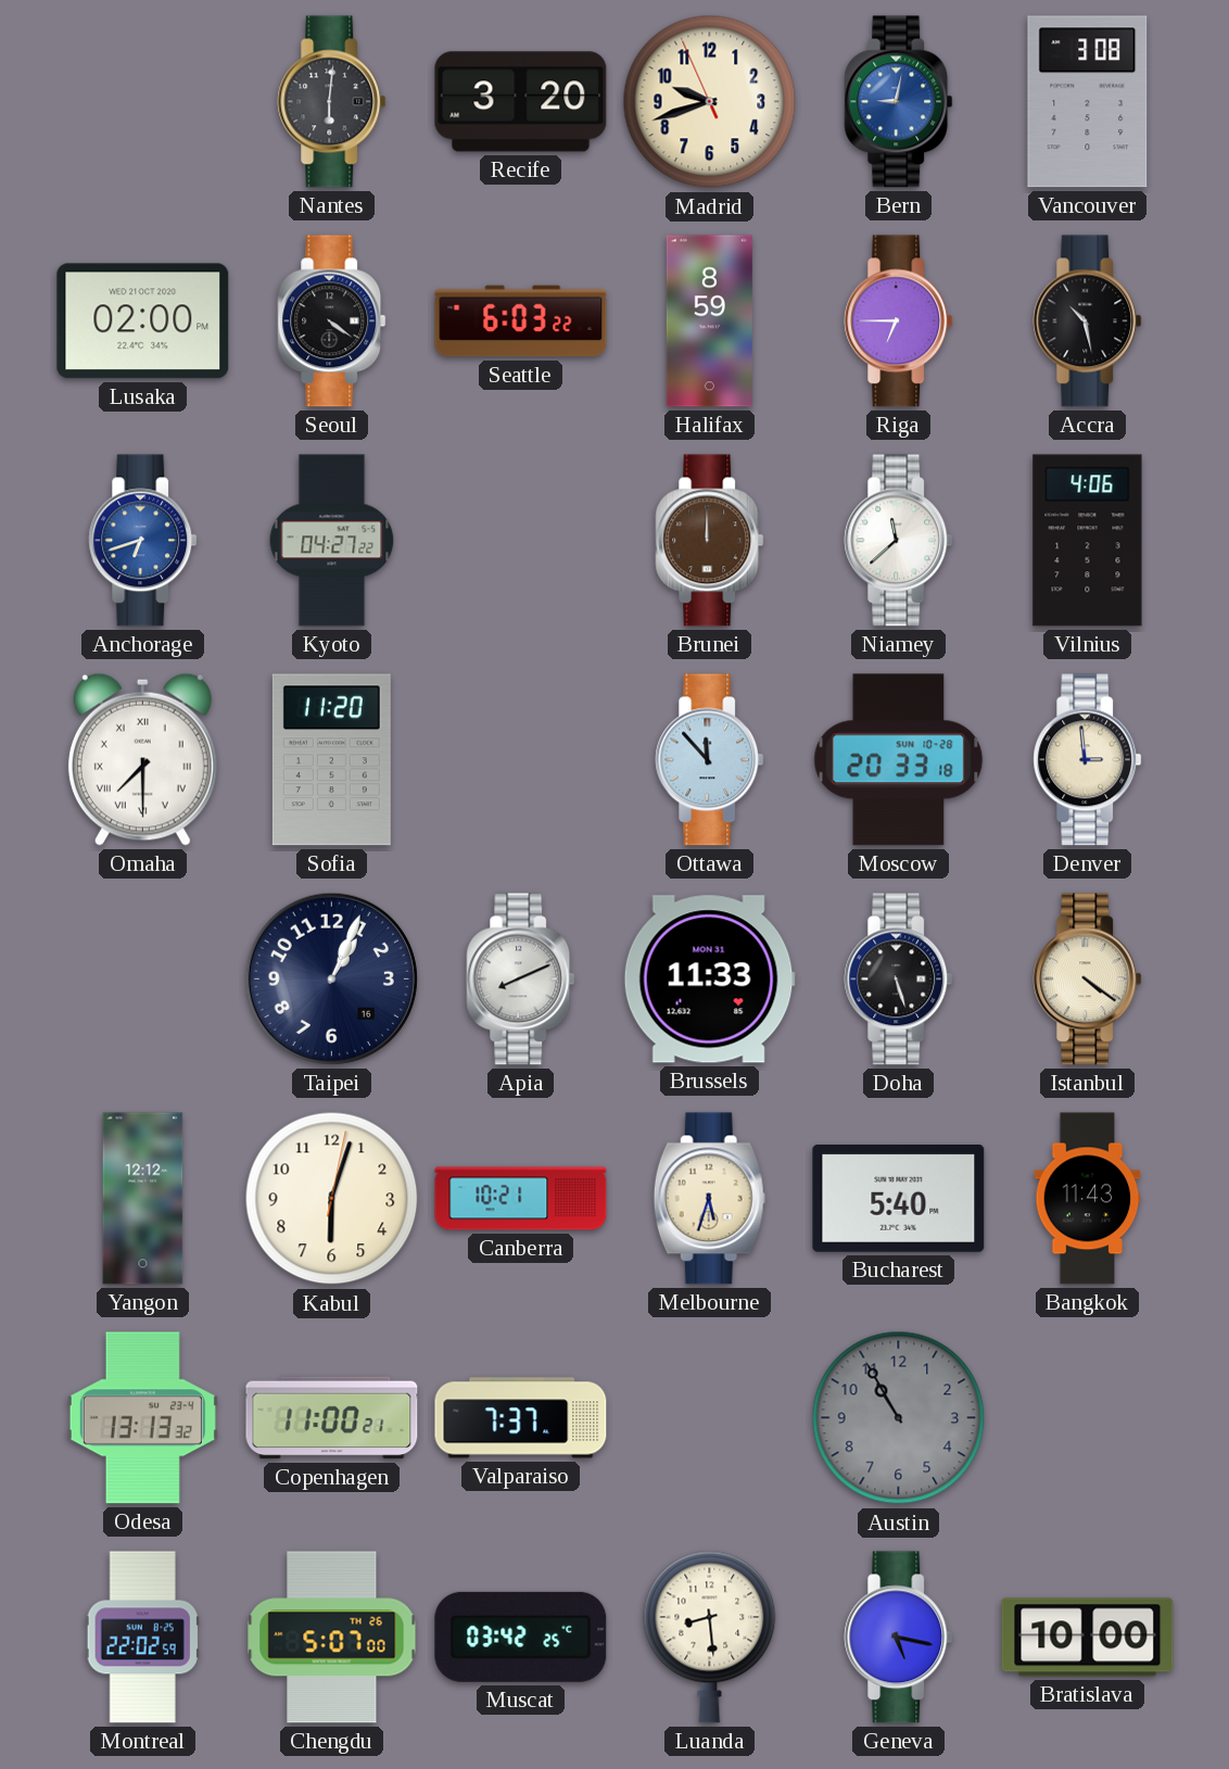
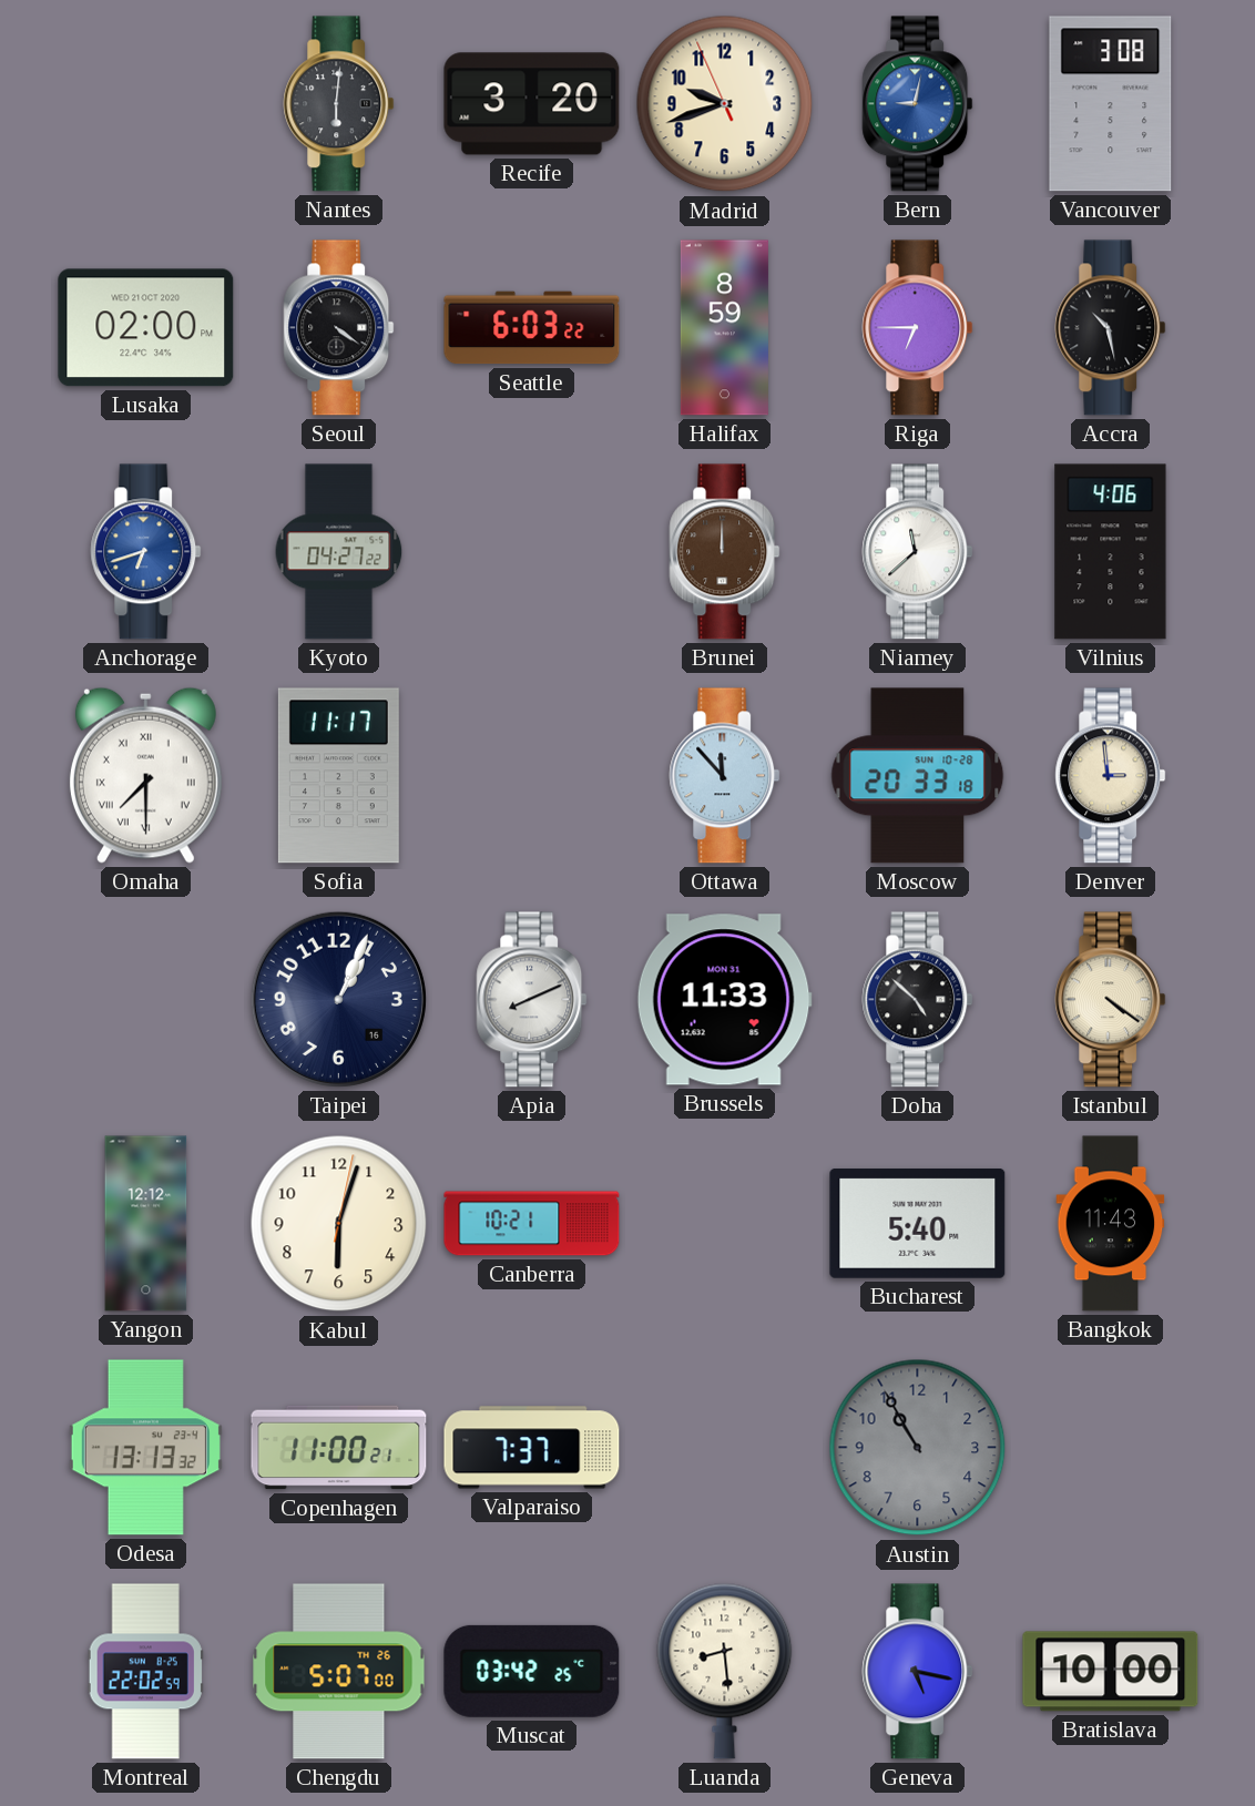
Sofia: 11:20 -> 11:17
Doha: 5:27 -> 4:52
Melbourne: 5:33 -> none
